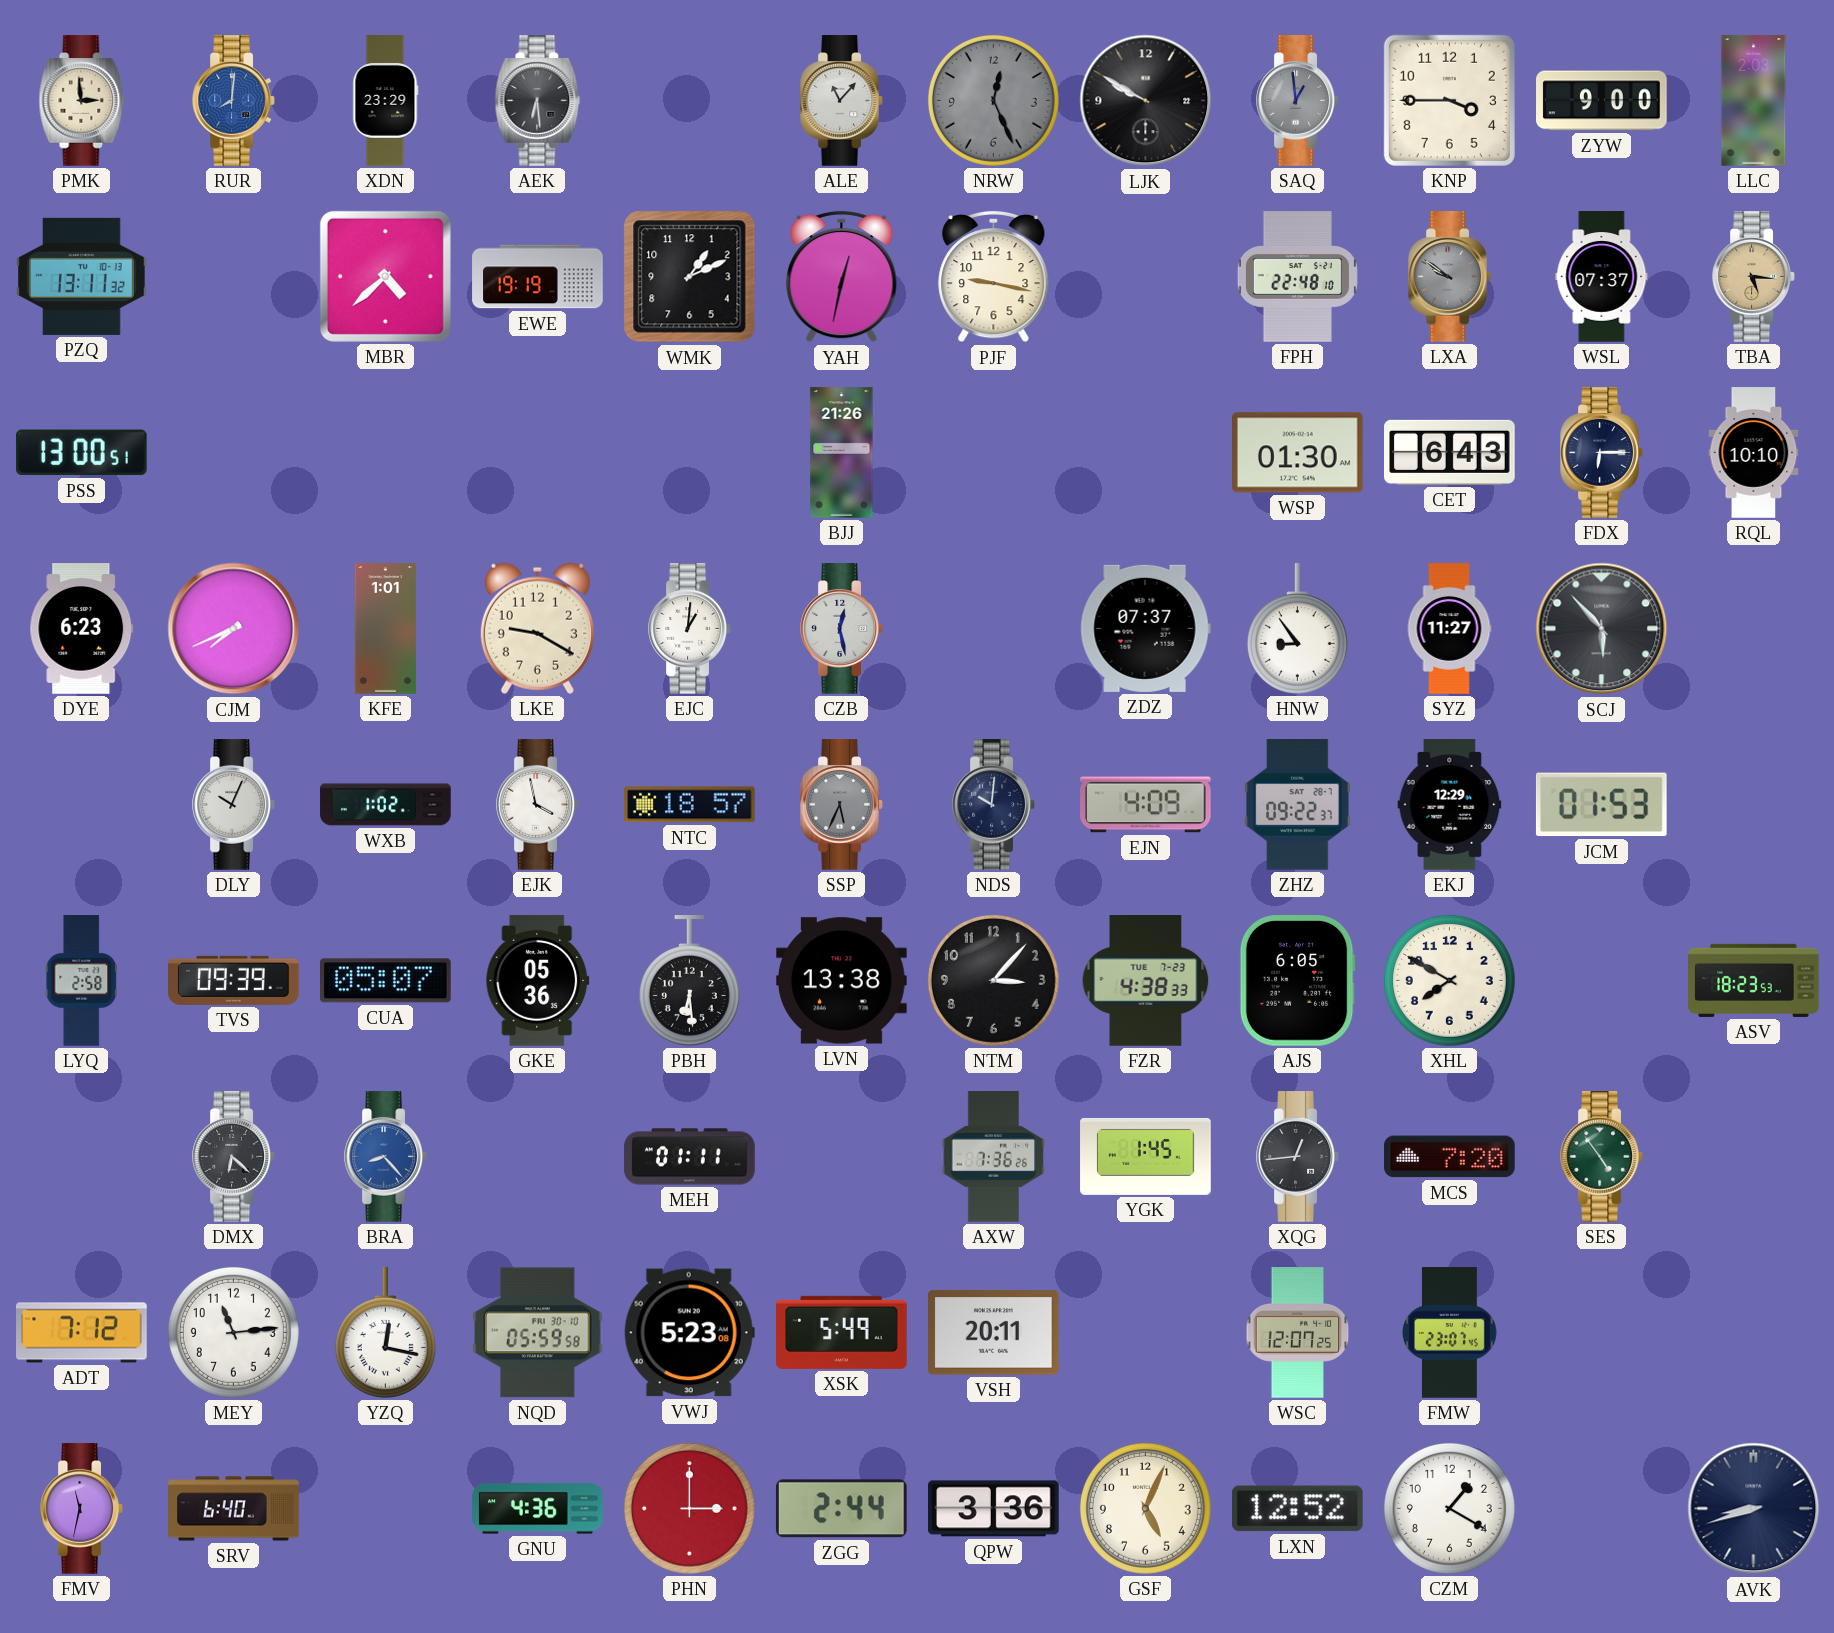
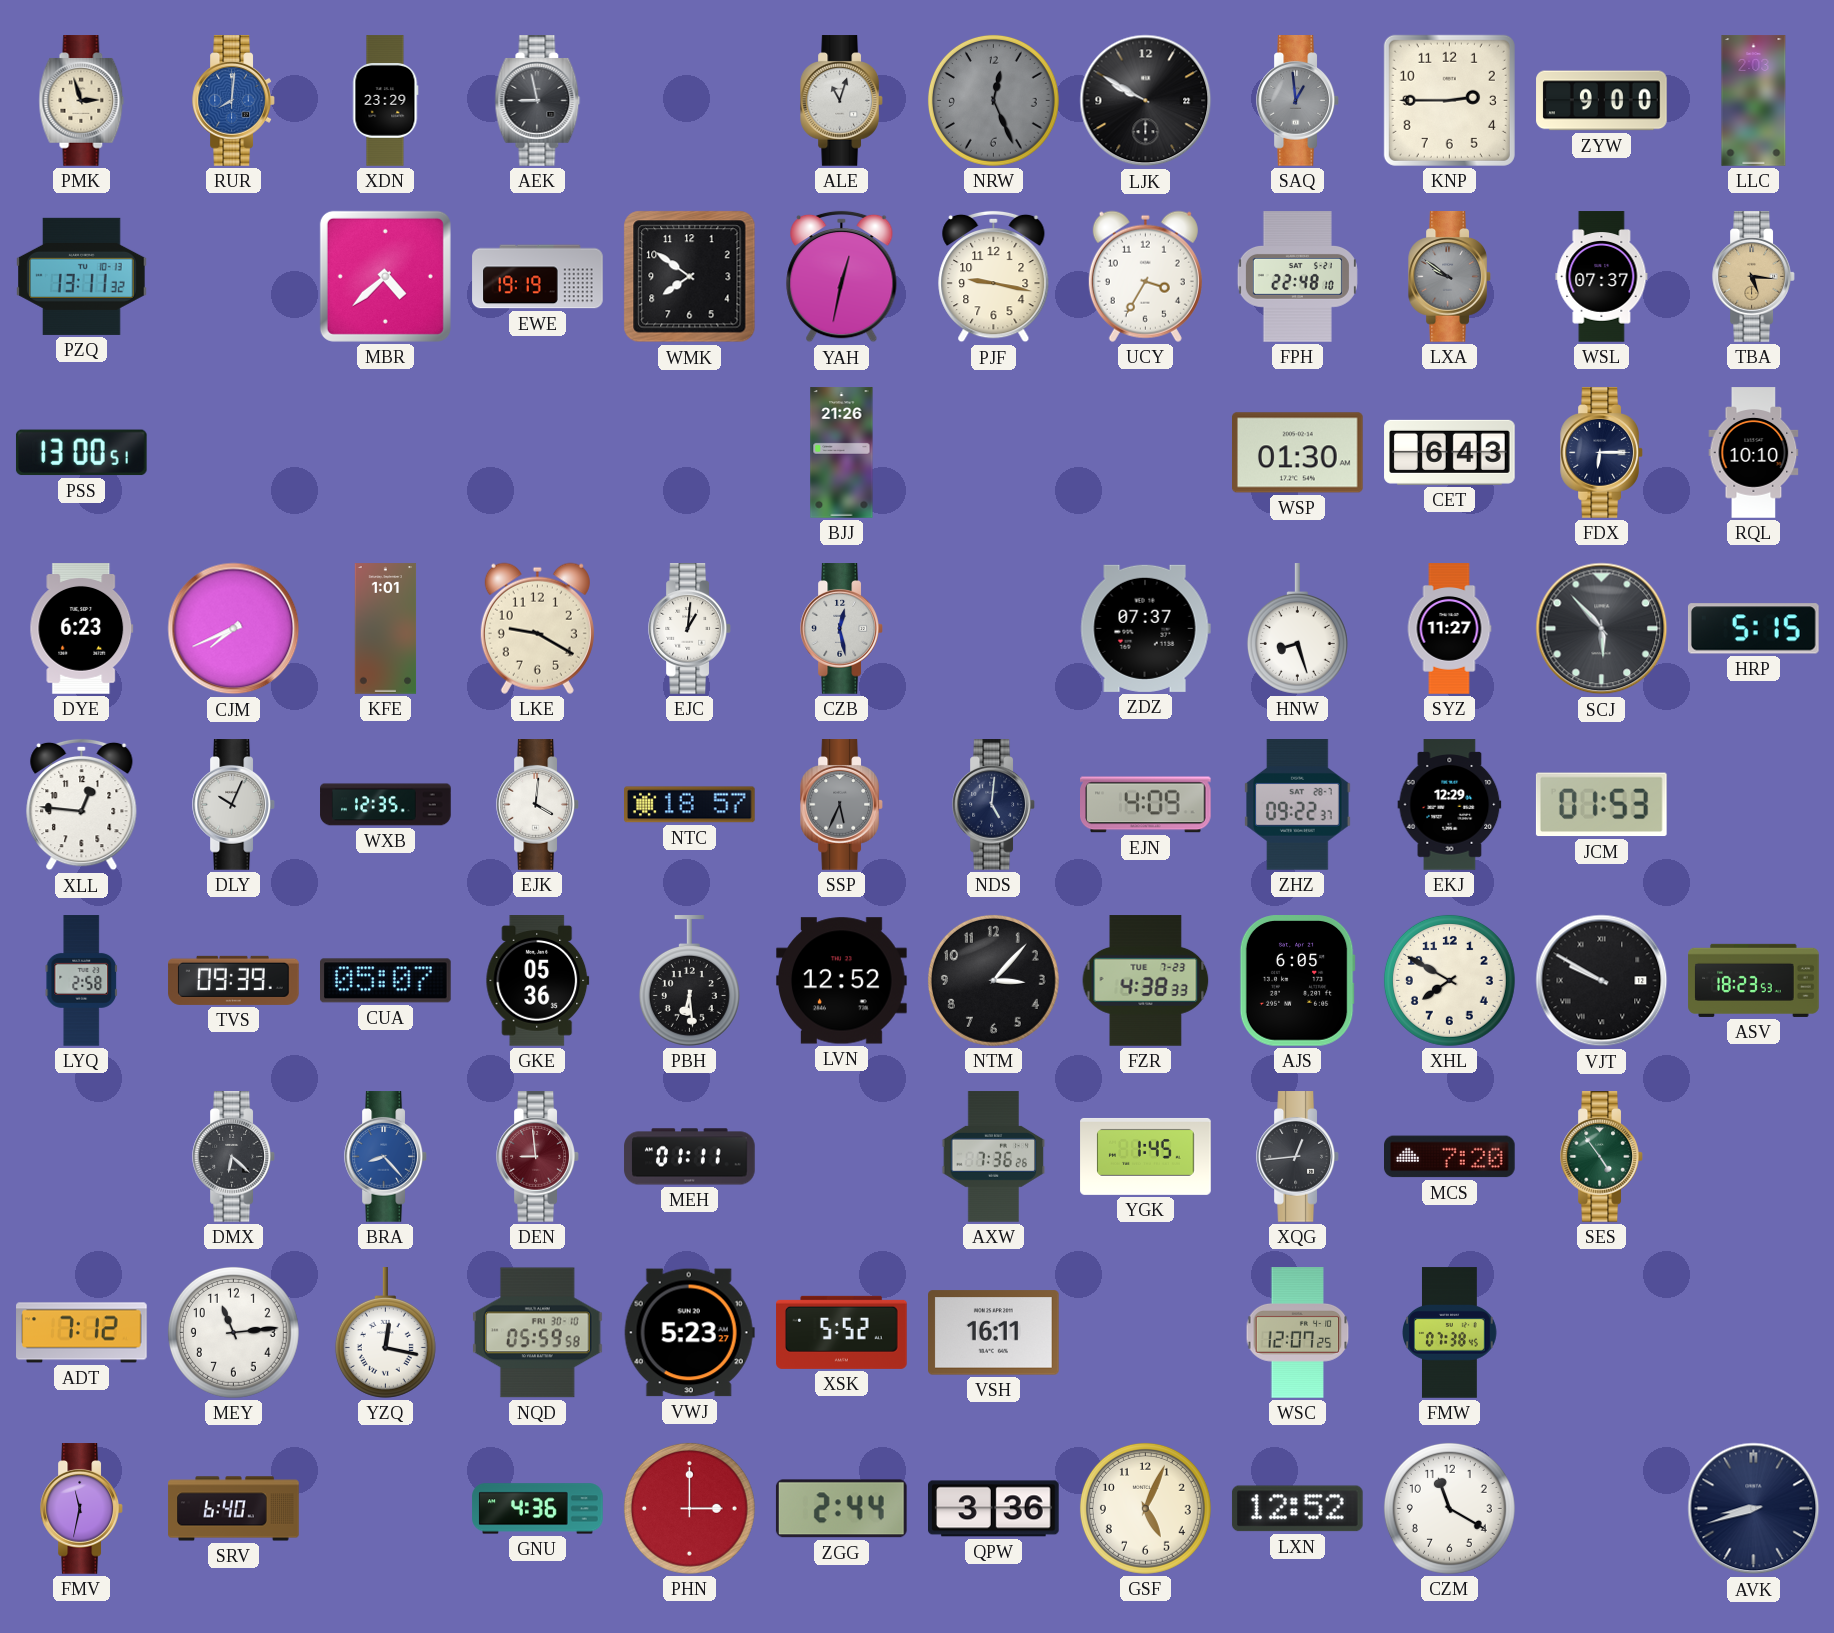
PMK: 2:59 -> 2:57
AEK: 6:29 -> 8:58
ALE: 11:07 -> 11:03
KNP: 3:45 -> 2:45
WMK: 1:11 -> 7:51
UCY: none -> 3:35
HNW: 8:54 -> 8:27
HRP: none -> 5:15
XLL: none -> 12:46
WXB: 1:02 -> 12:35
EJK: 3:58 -> 4:01
NDS: 10:01 -> 5:01
LVN: 13:38 -> 12:52
VJT: none -> 9:50
DEN: none -> 8:59
VWJ: 5:23:08 -> 5:23:27
XSK: 5:49 -> 5:52
VSH: 20:11 -> 16:11
FMW: 23:07 -> 07:38
CZM: 1:20 -> 11:20
